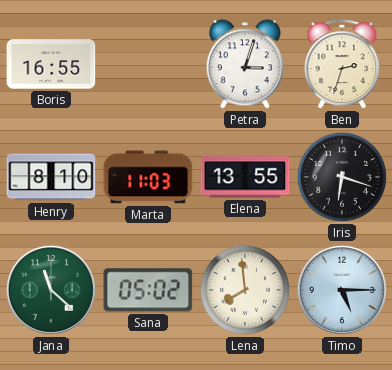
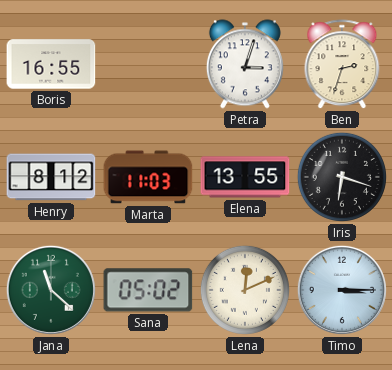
Henry: 8:10 -> 8:12
Lena: 7:59 -> 12:11
Timo: 5:15 -> 3:15
